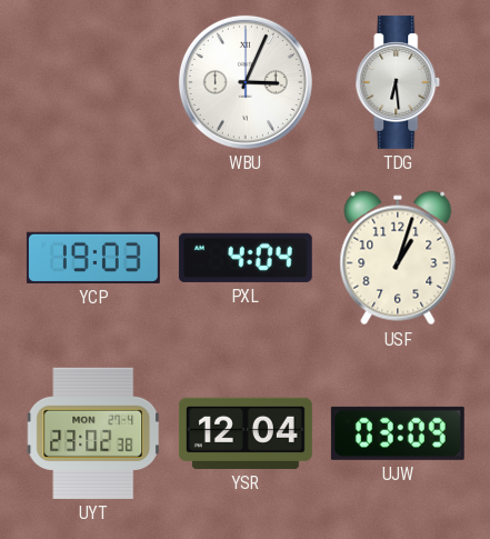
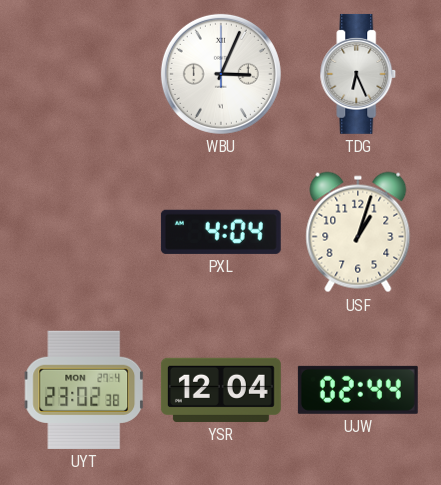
TDG: 6:29 -> 6:26
YCP: 19:03 -> none
UJW: 03:09 -> 02:44
